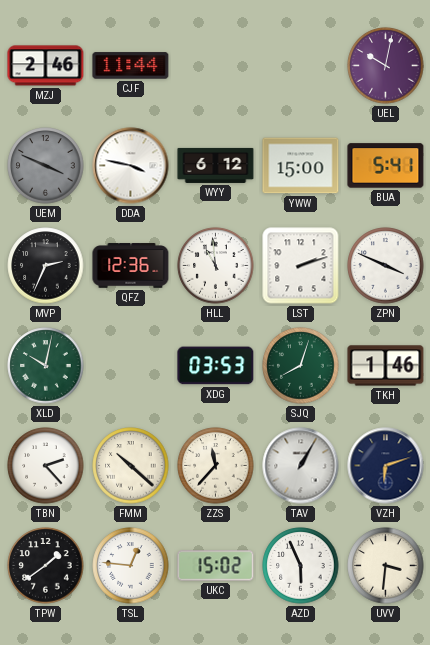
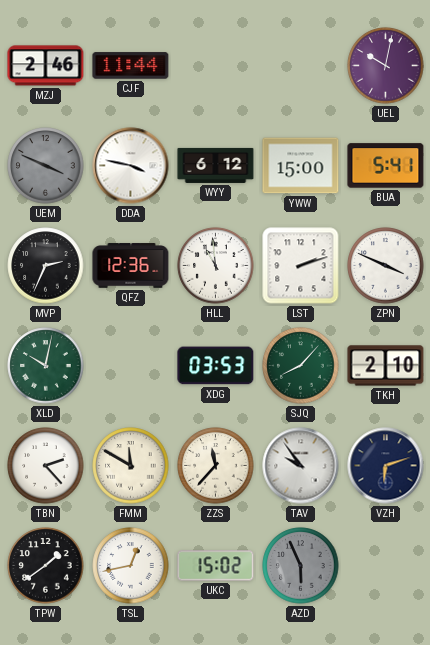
SJQ: 8:03 -> 8:07
TKH: 1:46 -> 2:10
FMM: 10:22 -> 11:50
TAV: 1:05 -> 9:54
TSL: 12:46 -> 12:43
AZD dial: white -> grey
UVV: 3:31 -> none
